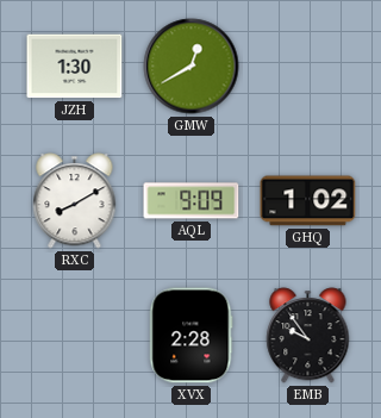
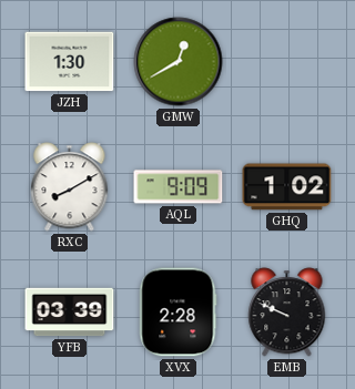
YFB: none -> 03:39
EMB: 9:54 -> 9:49
